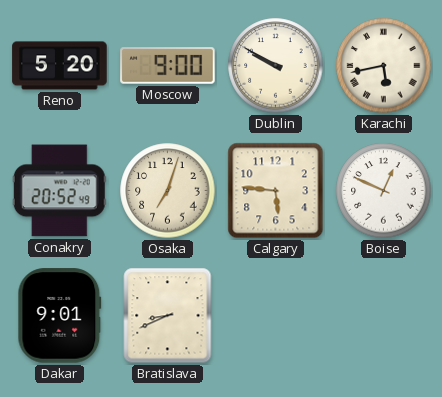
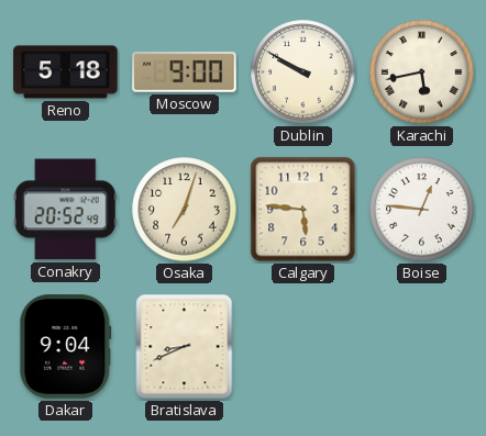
Reno: 5:20 -> 5:18
Boise: 12:49 -> 12:46
Dakar: 9:01 -> 9:04
